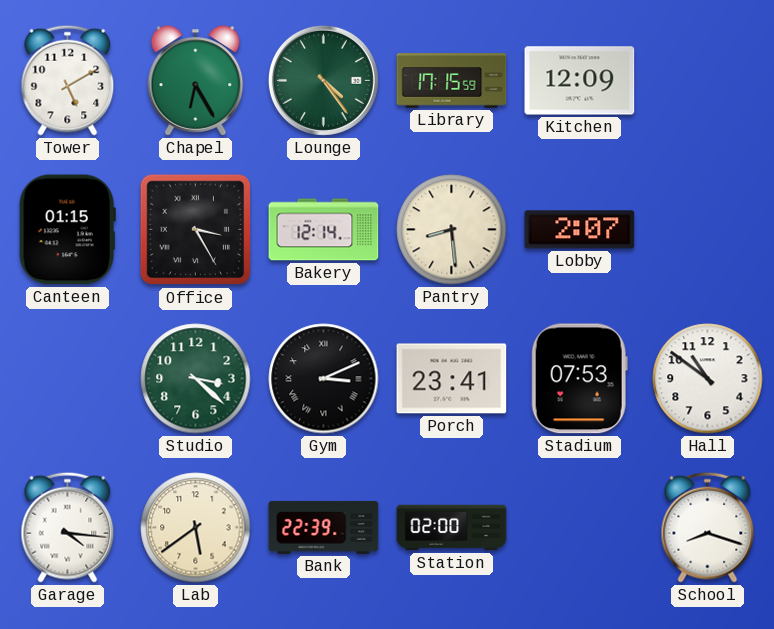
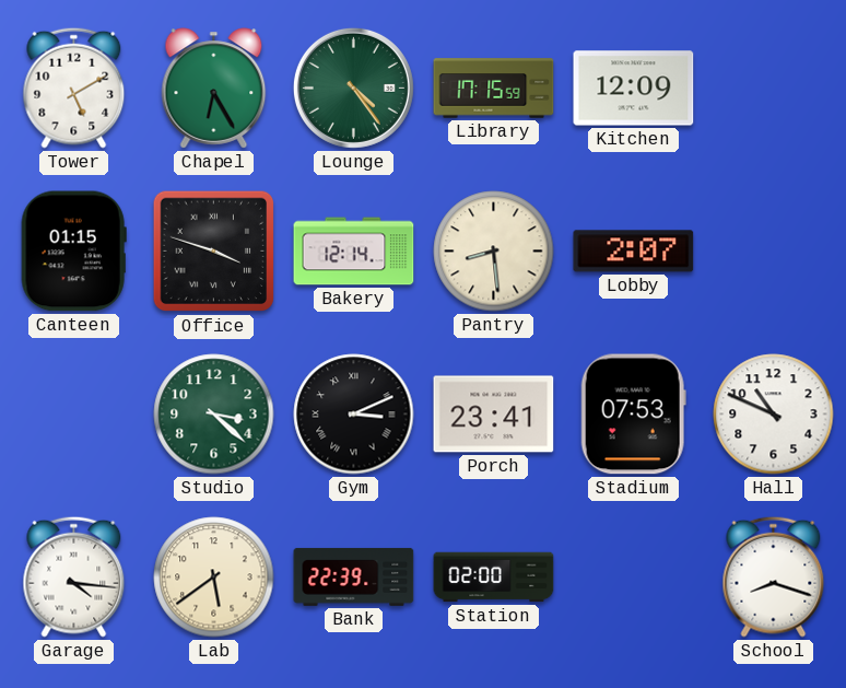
Office: 3:25 -> 3:48
Hall: 10:51 -> 10:49
